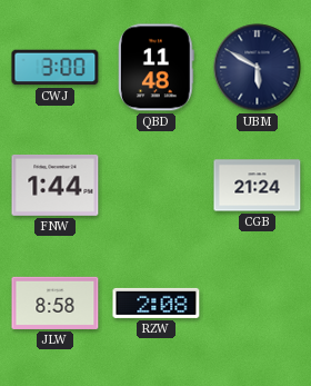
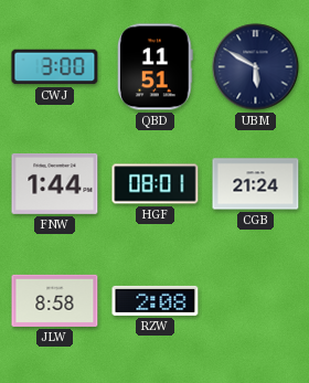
QBD: 11:48 -> 11:51
HGF: none -> 08:01
